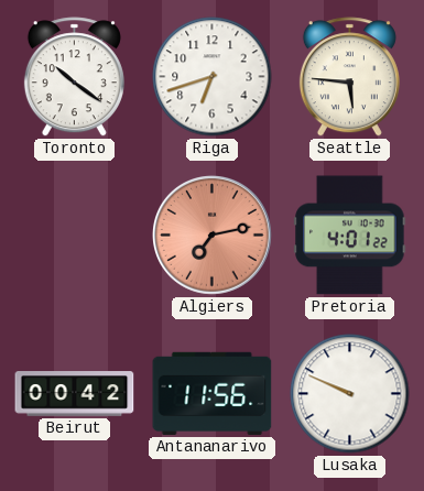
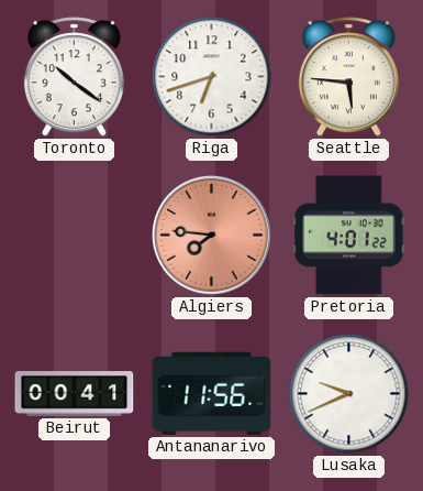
Algiers: 7:13 -> 7:46
Beirut: 00:42 -> 00:41
Lusaka: 9:49 -> 9:41
